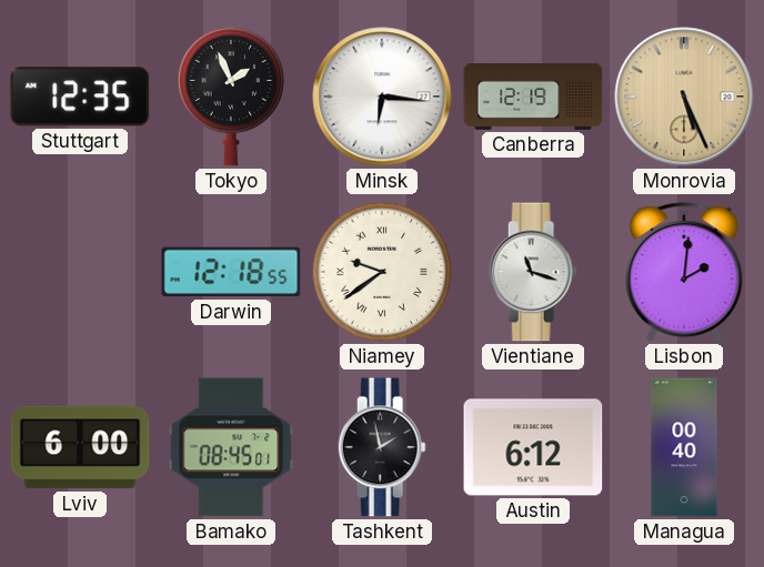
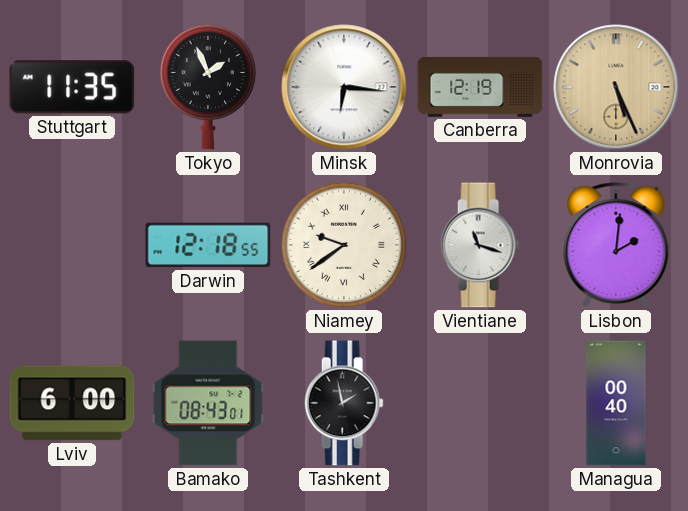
Stuttgart: 12:35 -> 11:35
Bamako: 08:45 -> 08:43
Austin: 6:12 -> none
